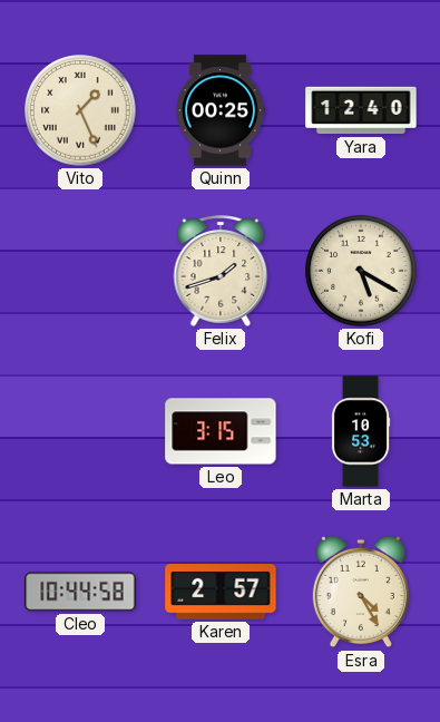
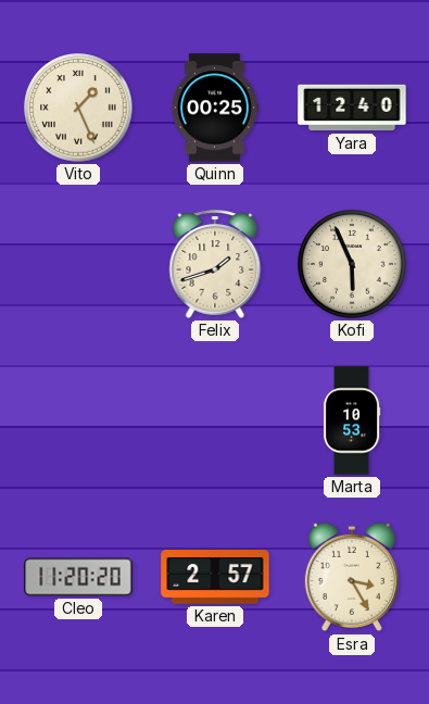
Kofi: 5:20 -> 5:56
Leo: 3:15 -> none
Cleo: 10:44 -> 11:20
Esra: 4:25 -> 3:25
